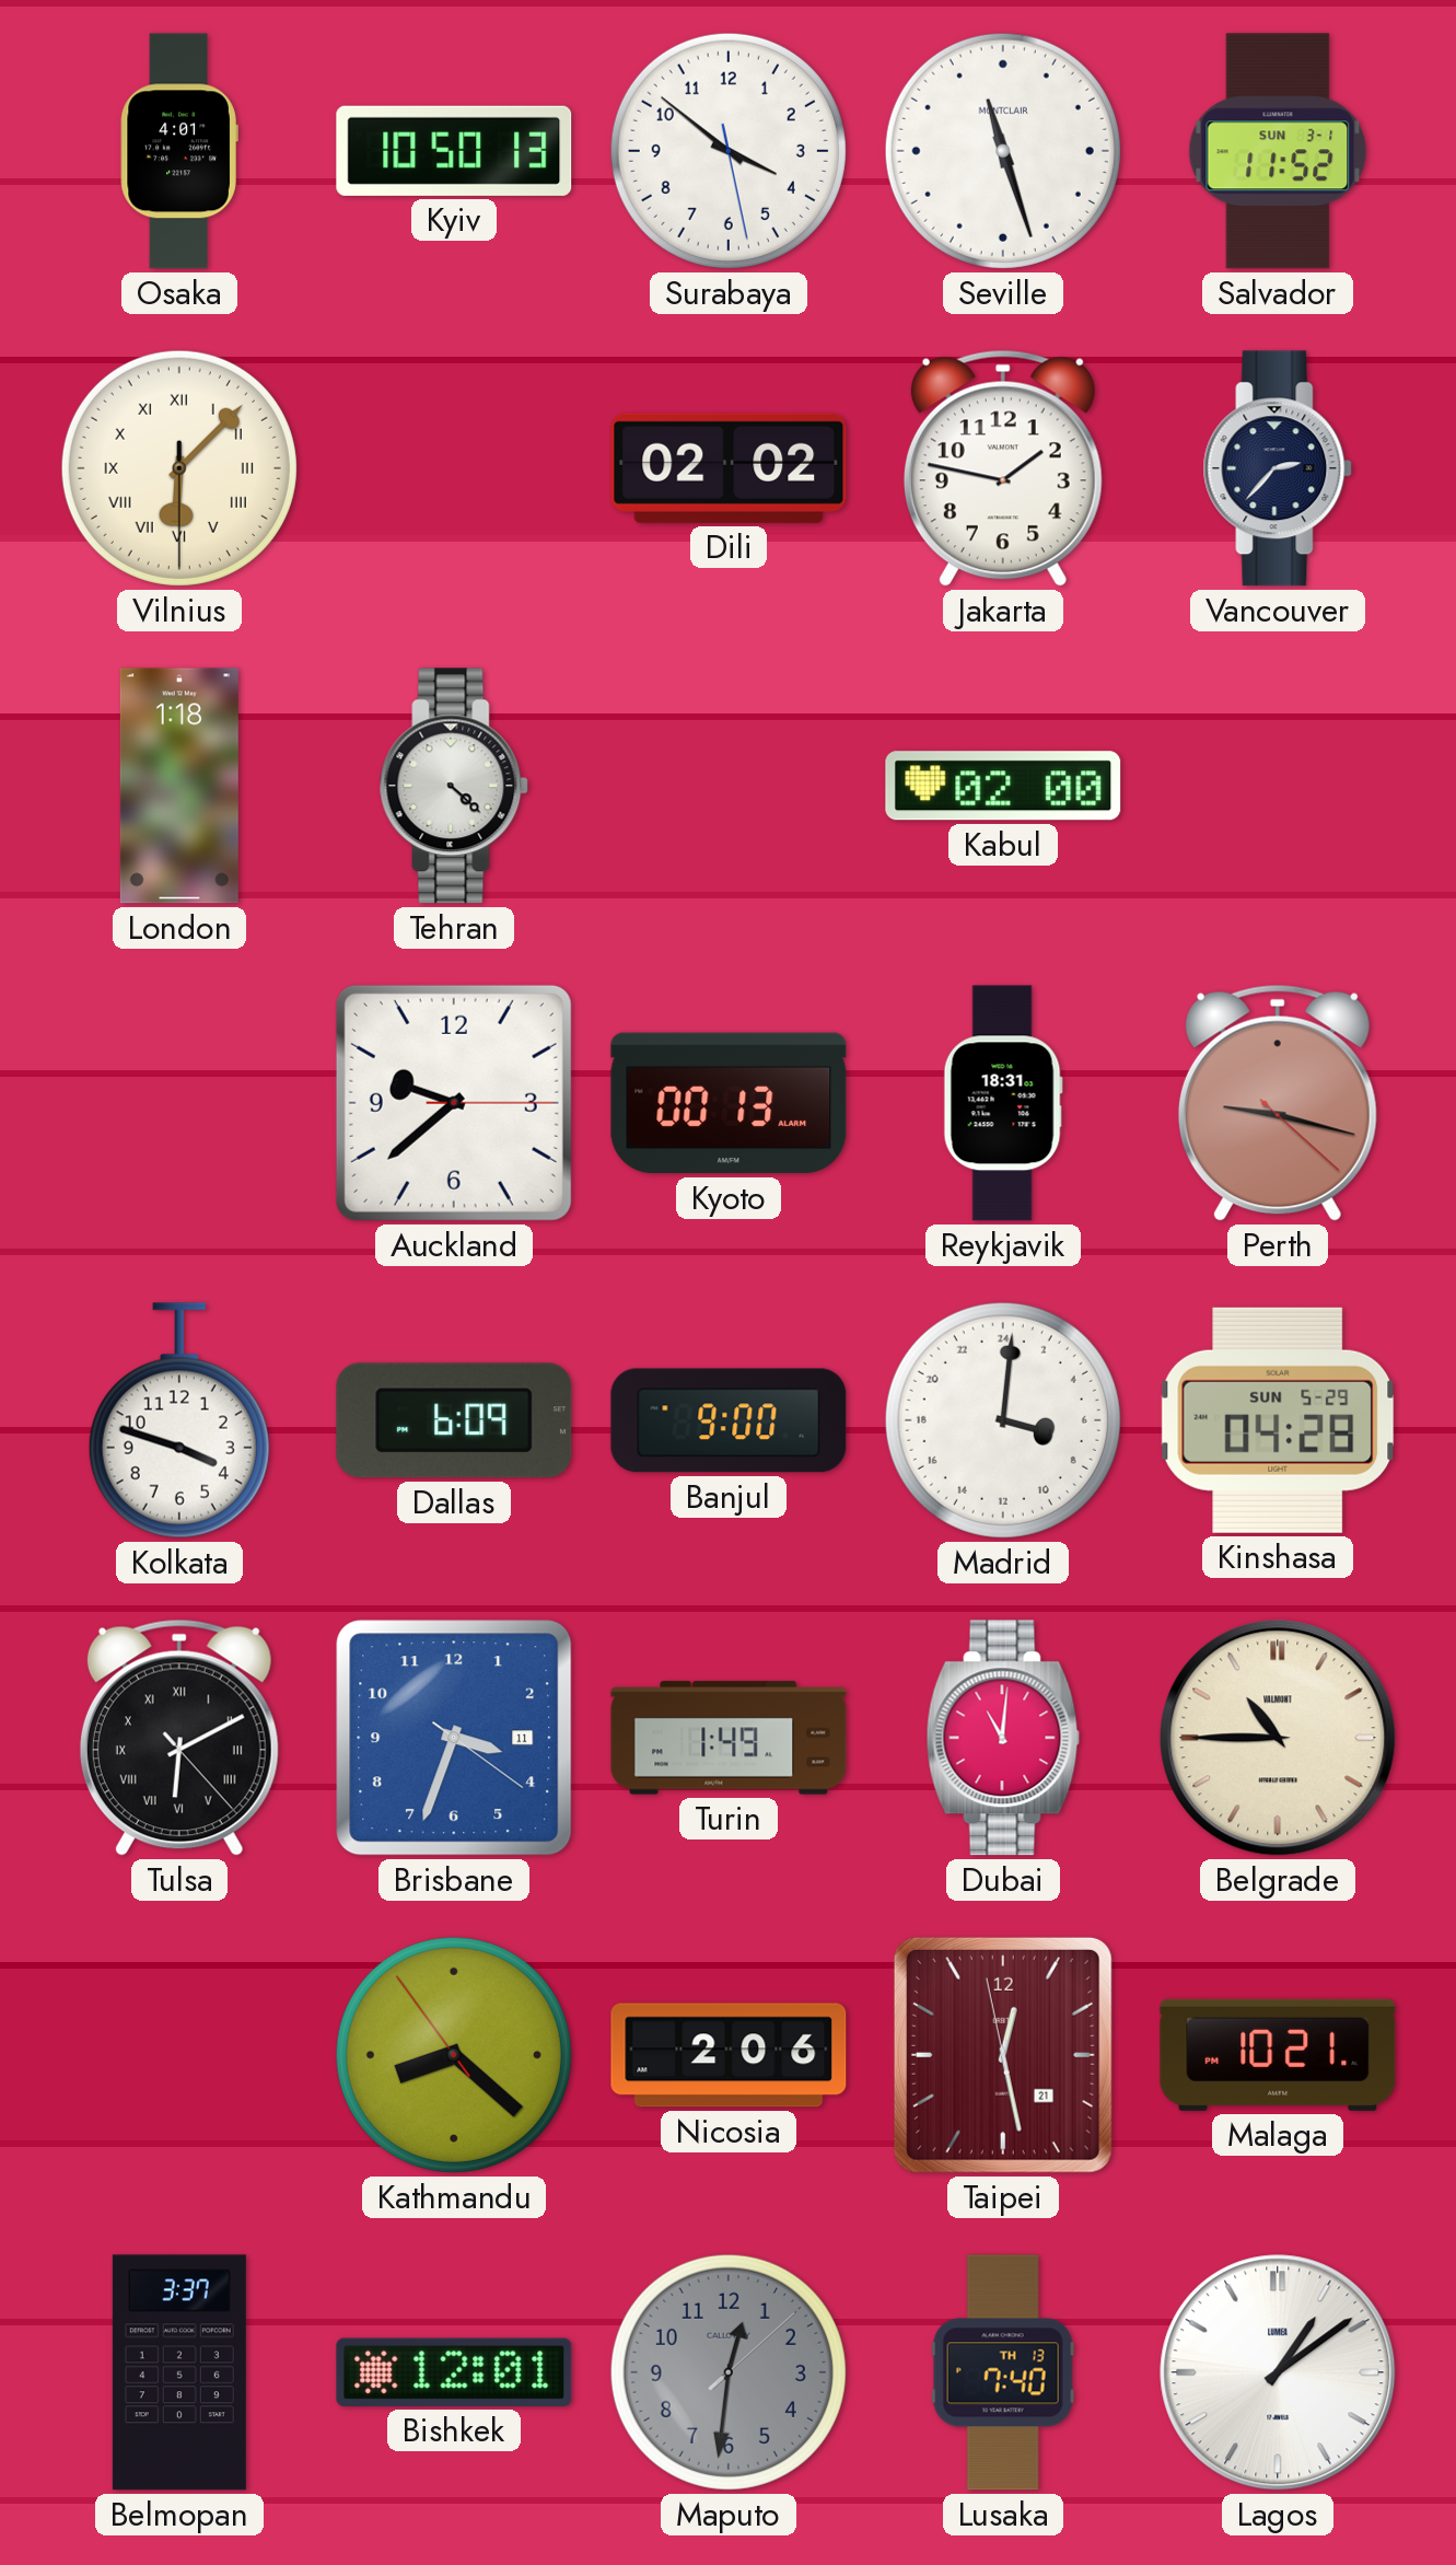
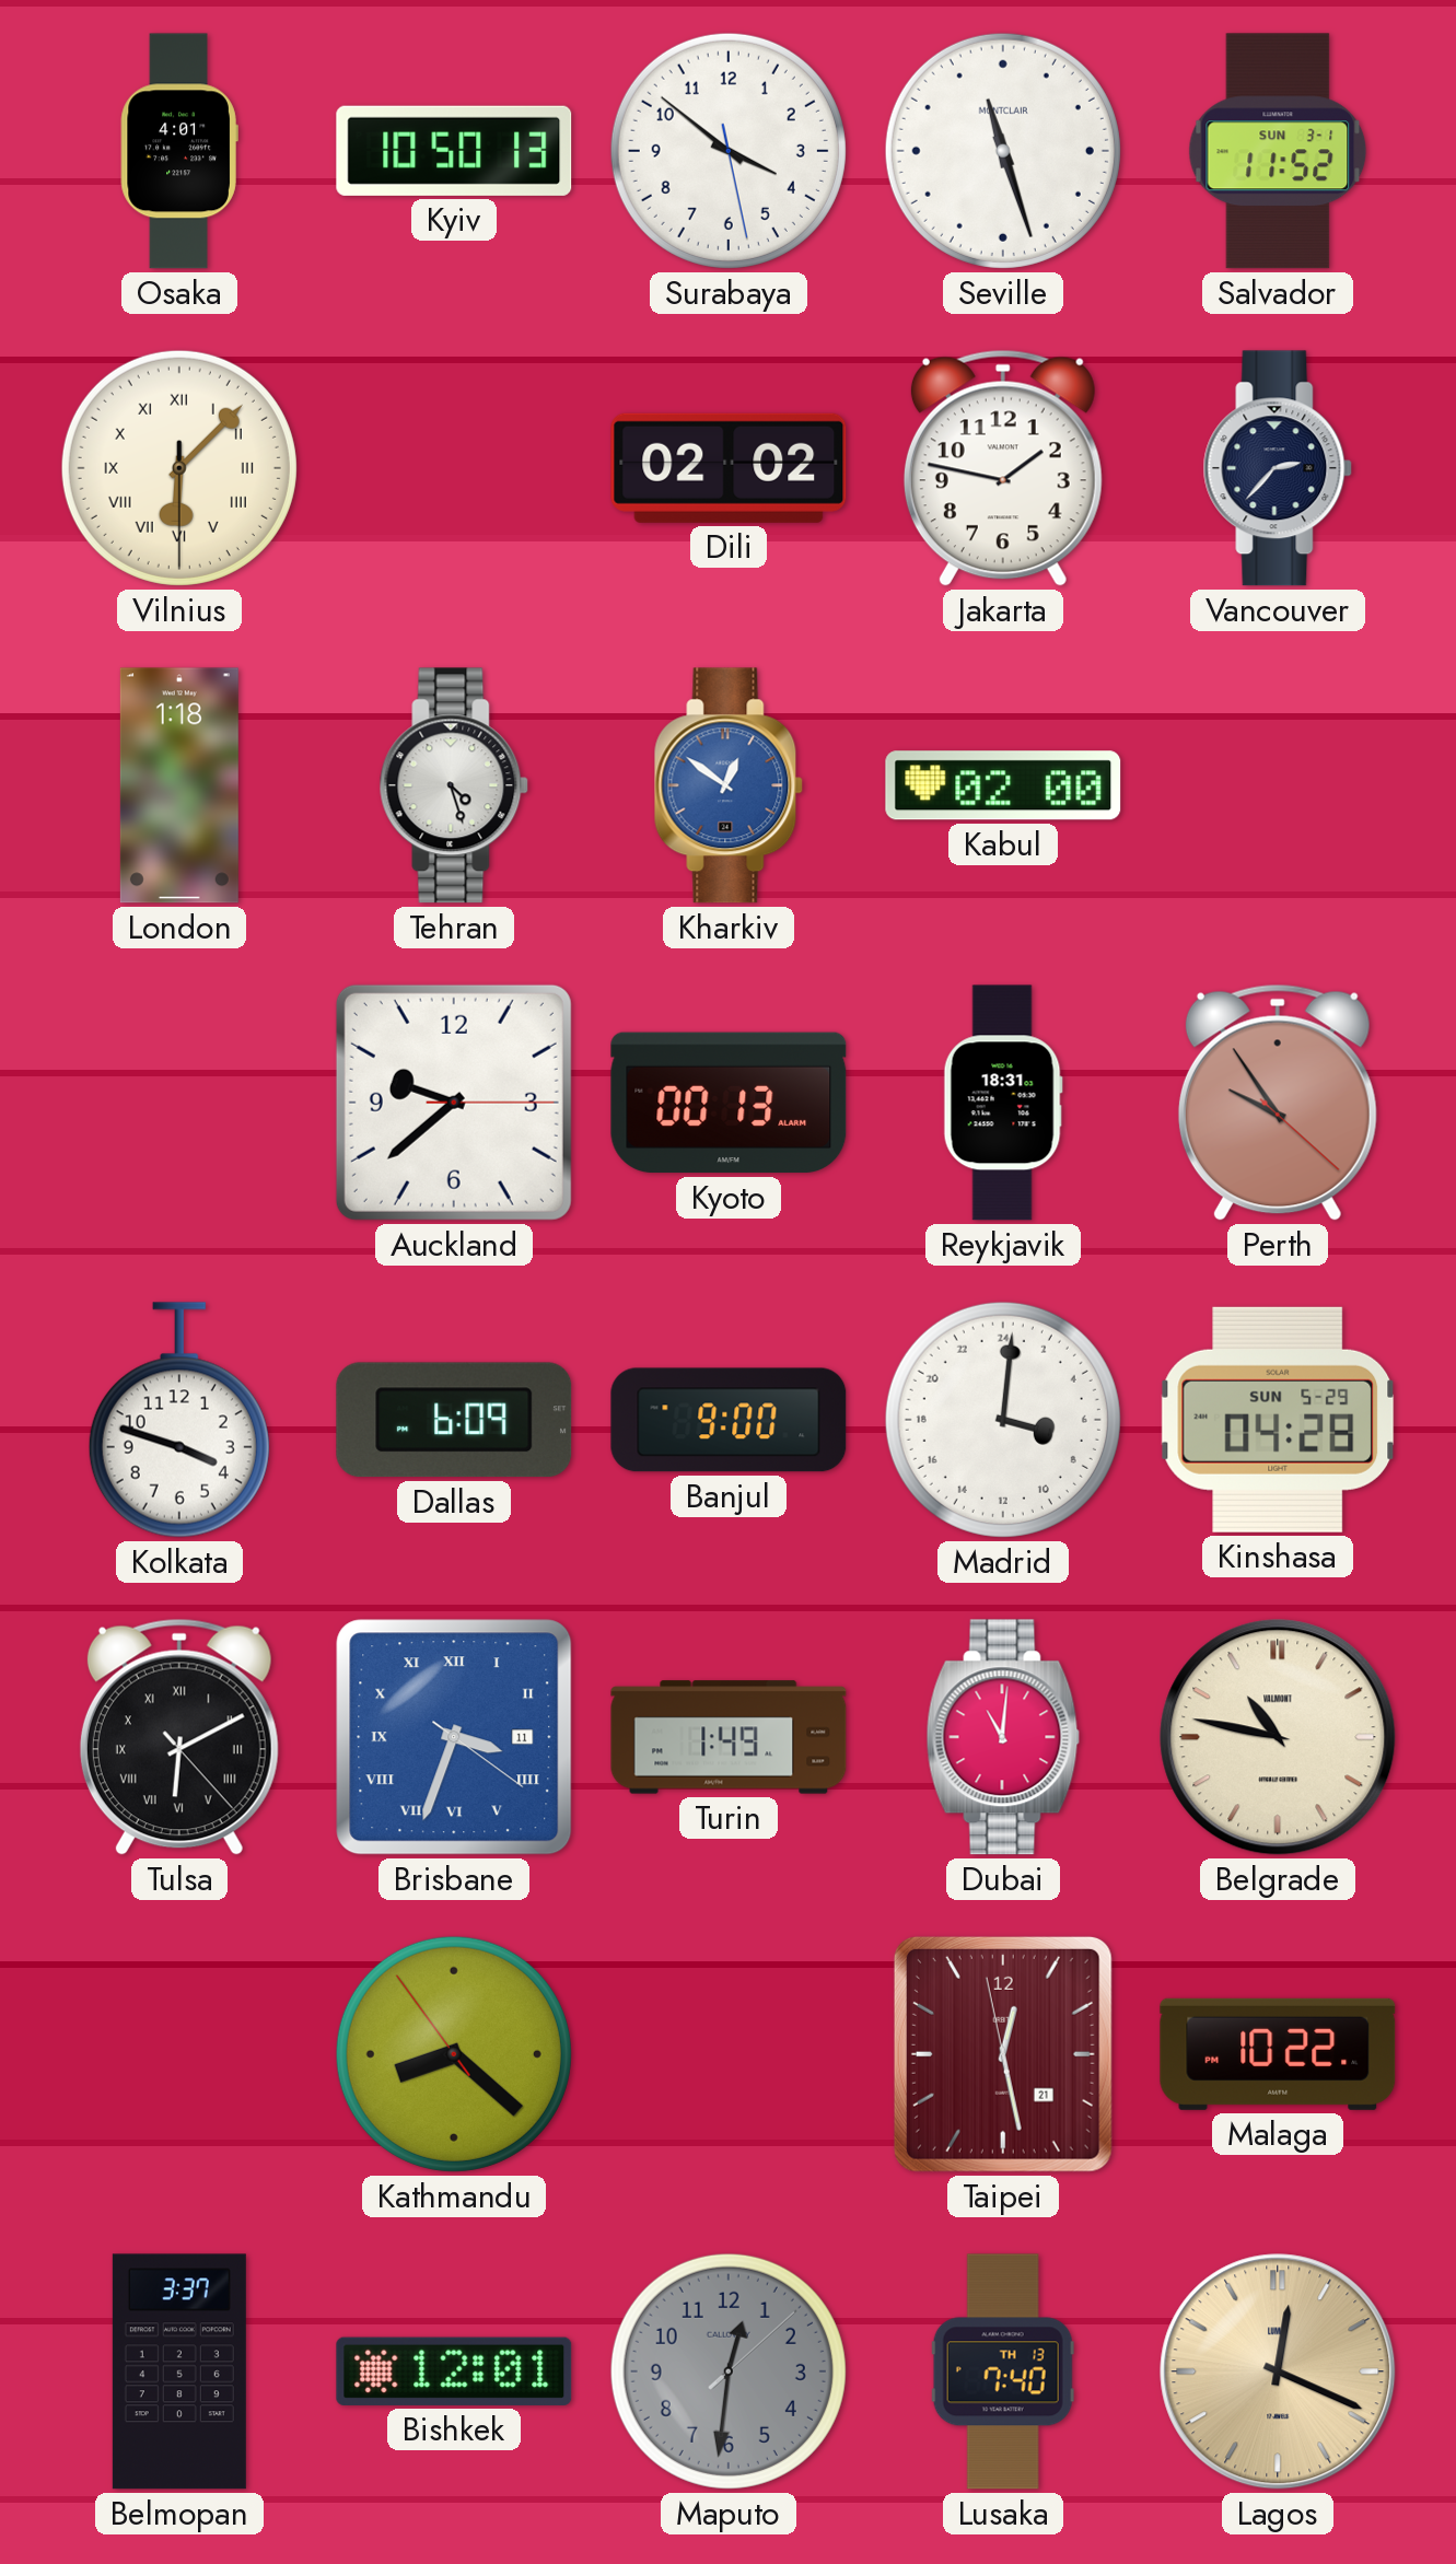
Tehran: 4:22 -> 4:27
Kharkiv: none -> 12:51
Perth: 9:17 -> 9:54
Brisbane numerals: Arabic -> Roman
Belgrade: 10:45 -> 10:47
Nicosia: 2:06 -> none
Malaga: 10:21 -> 10:22
Lagos: 1:09 -> 12:19
Lagos dial: white -> champagne
